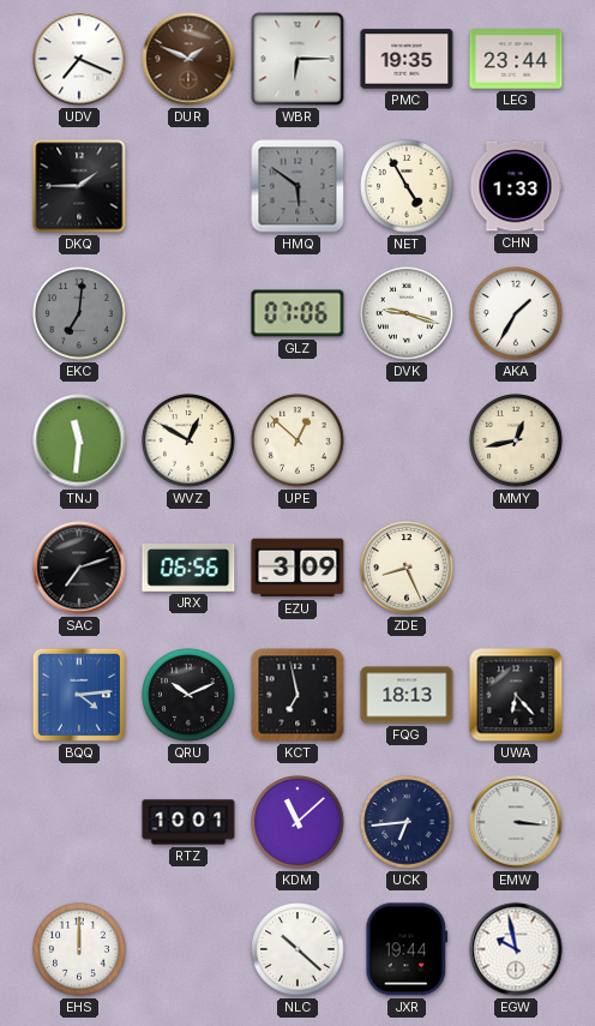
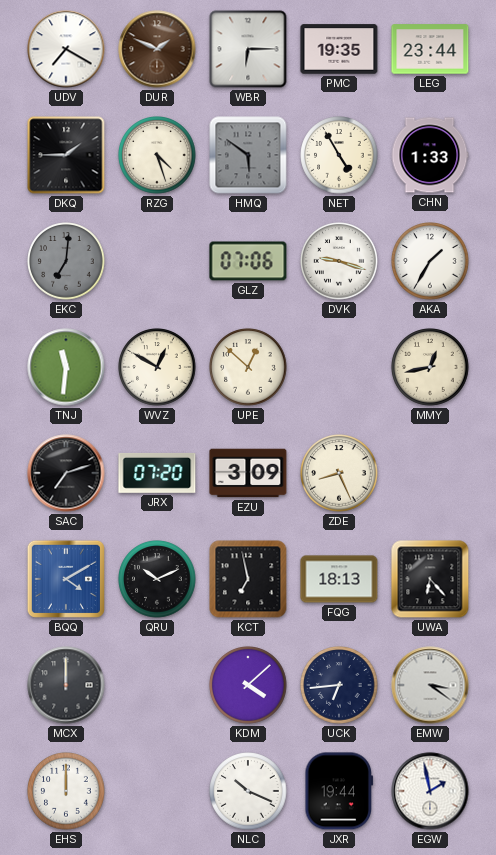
UDV: 7:19 -> 7:20
RZG: none -> 4:27
JRX: 06:56 -> 07:20
BQQ: 4:14 -> 4:10
MCX: none -> 12:00
RTZ: 10:01 -> none
KDM: 11:08 -> 4:08
EMW: 3:16 -> 3:21
NLC: 10:22 -> 10:19
EGW: 9:58 -> 1:58
